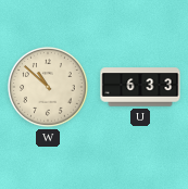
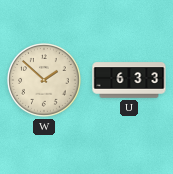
W: 10:52 -> 1:52
